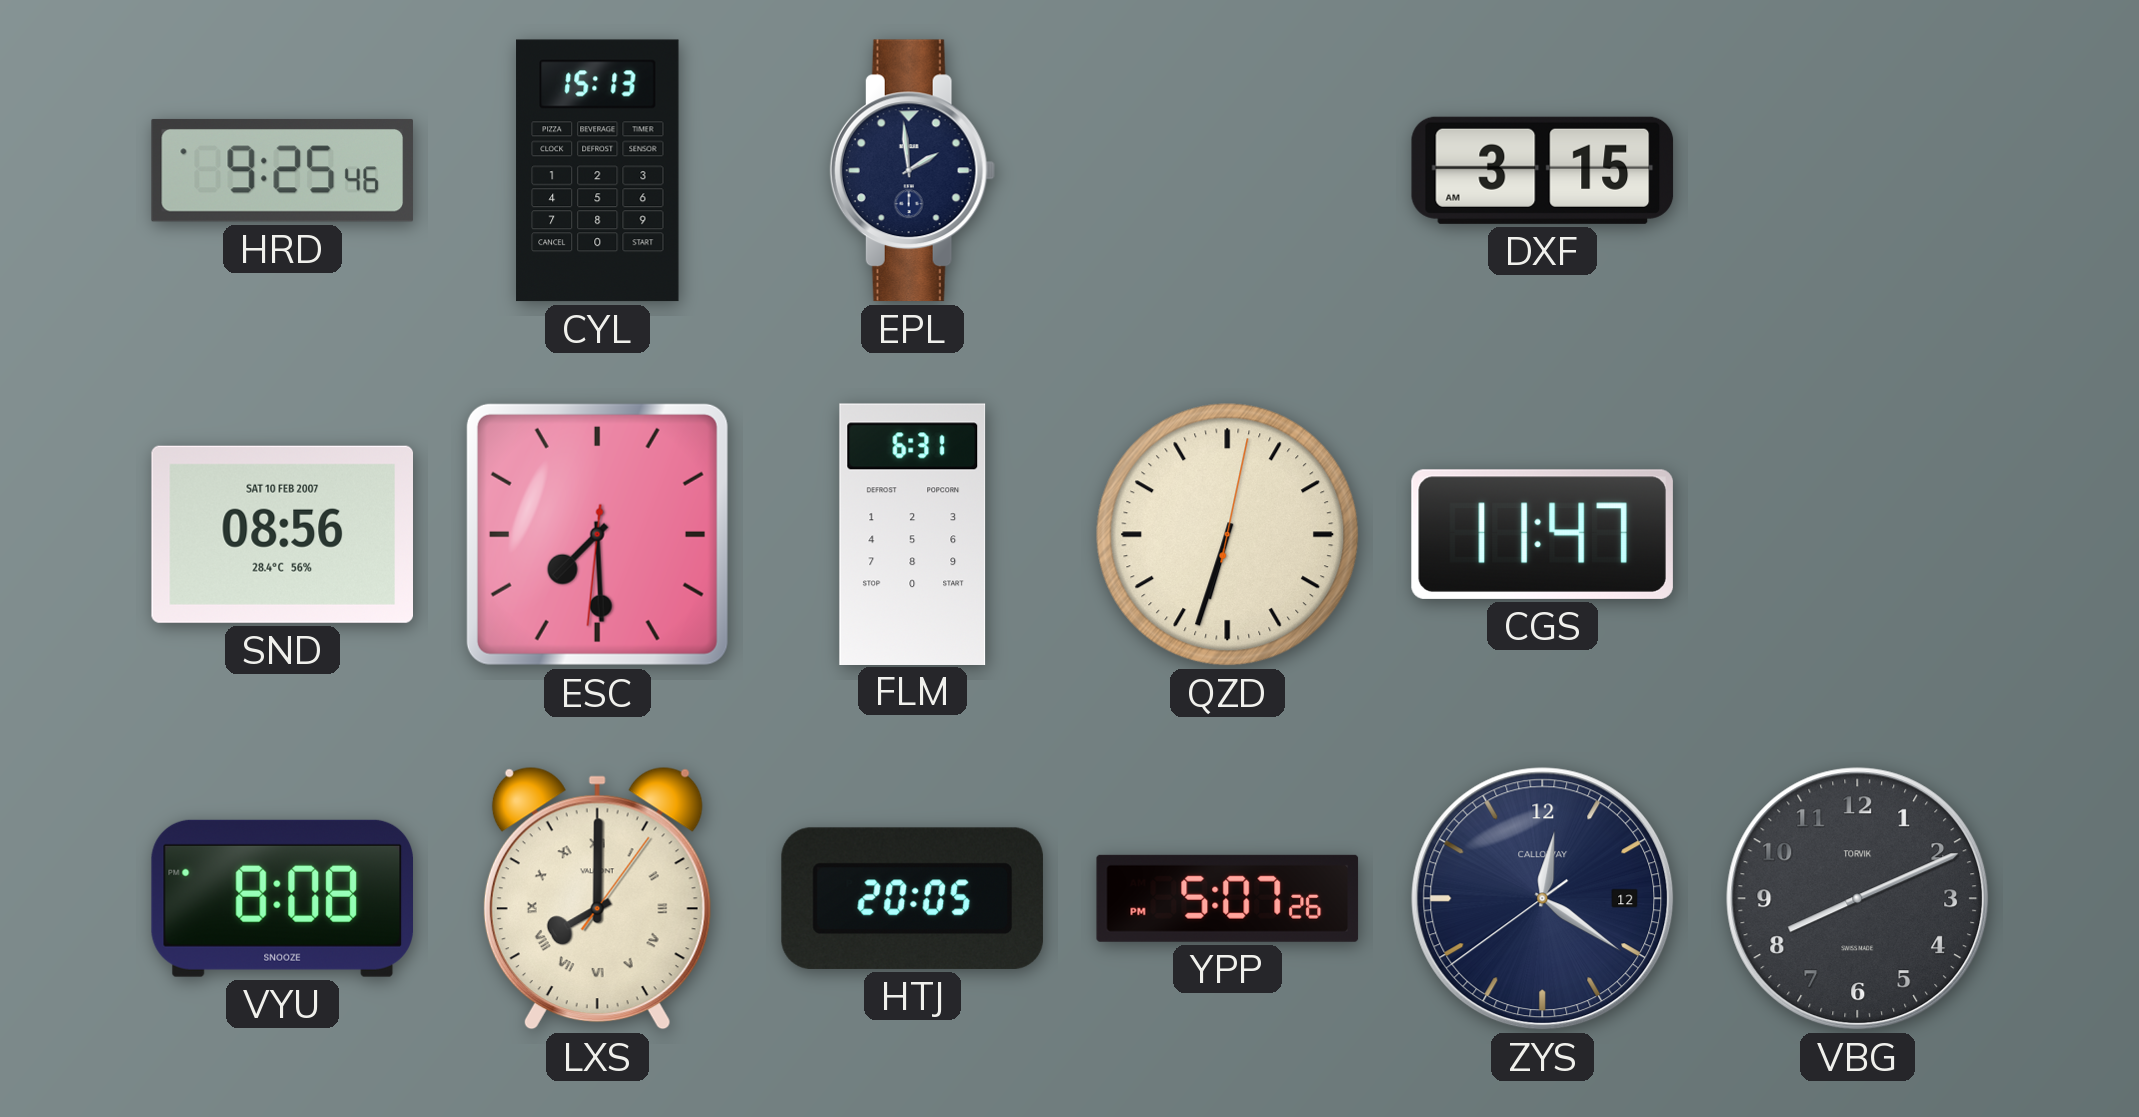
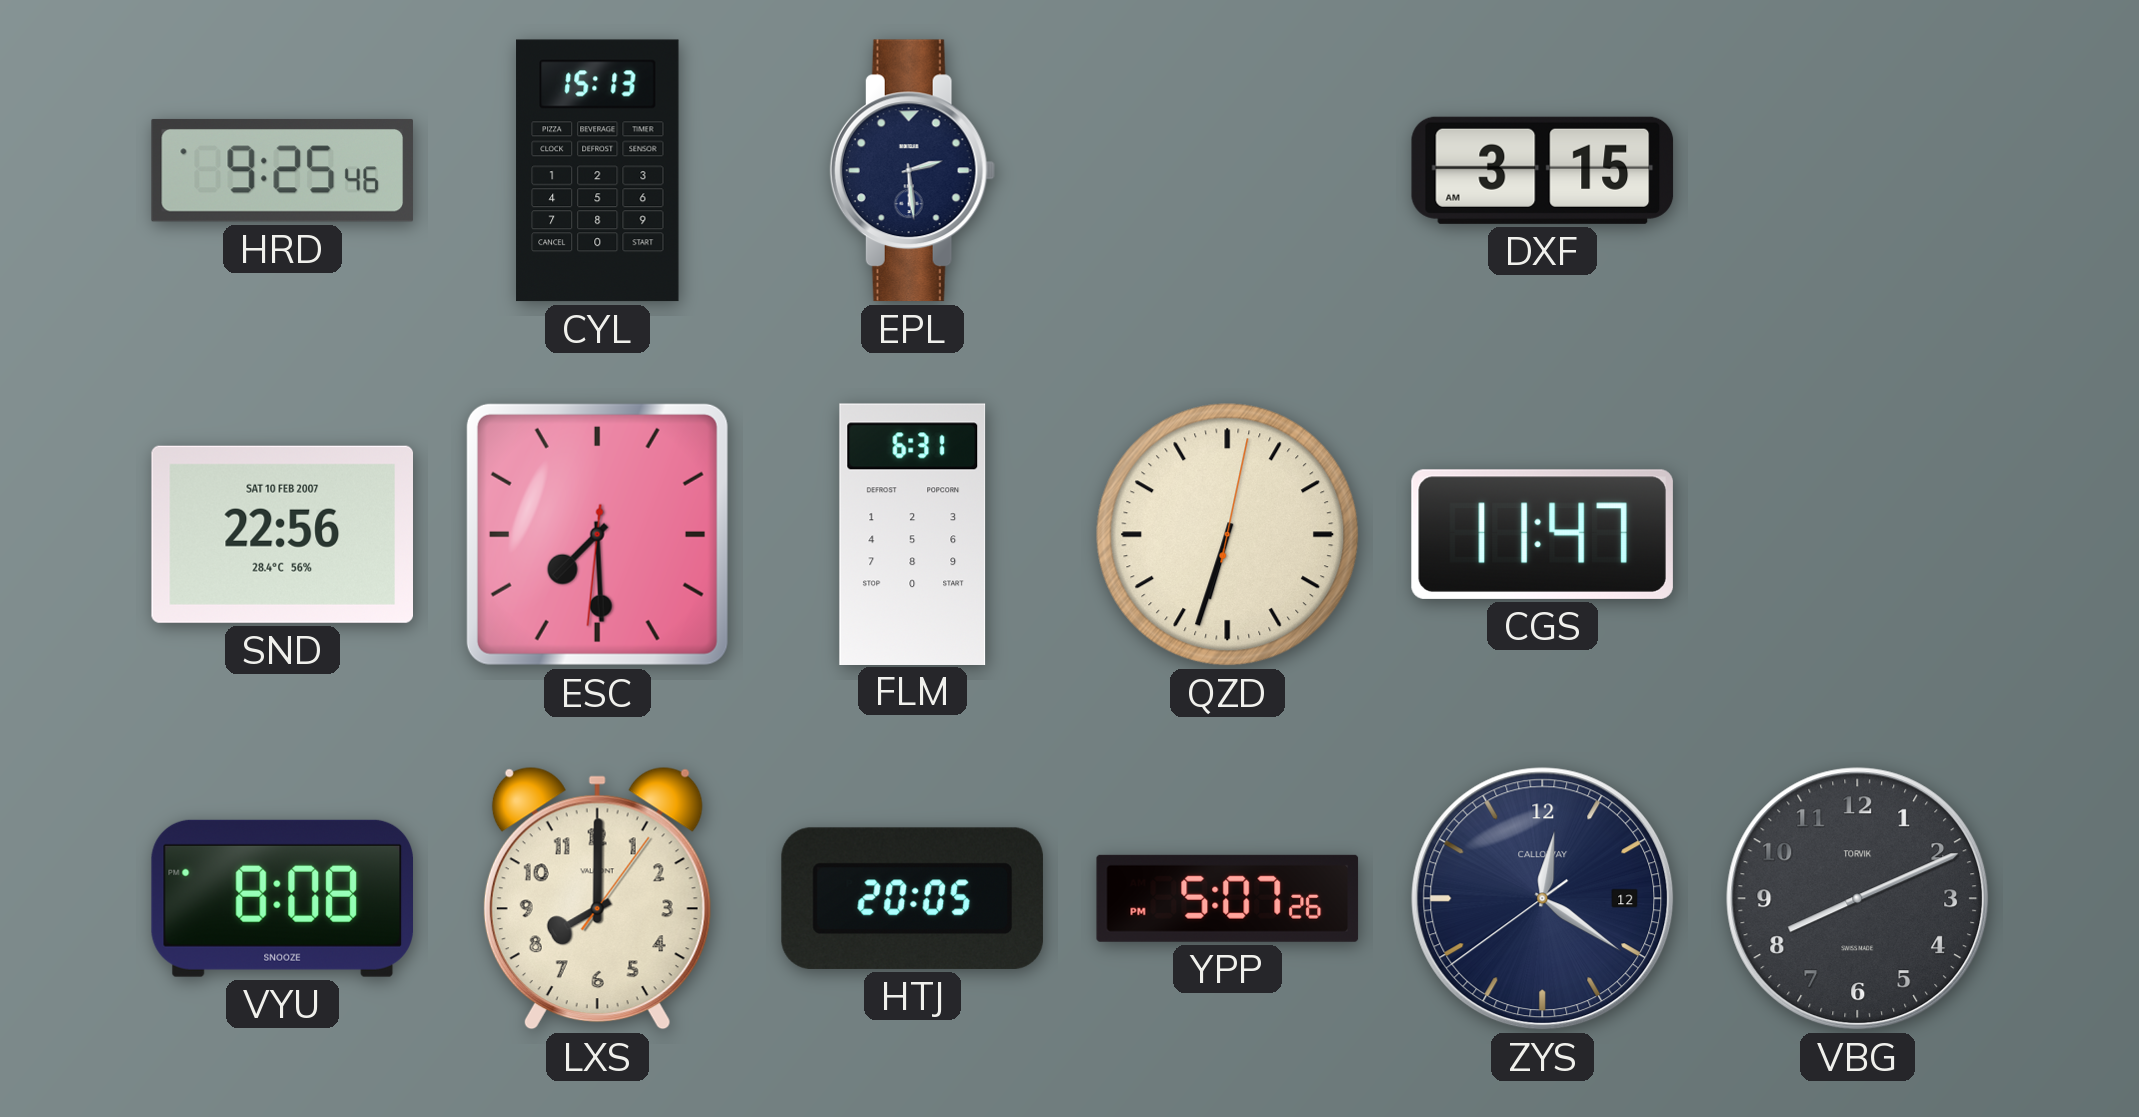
EPL: 1:59 -> 2:29
SND: 08:56 -> 22:56
LXS numerals: Roman -> Arabic
